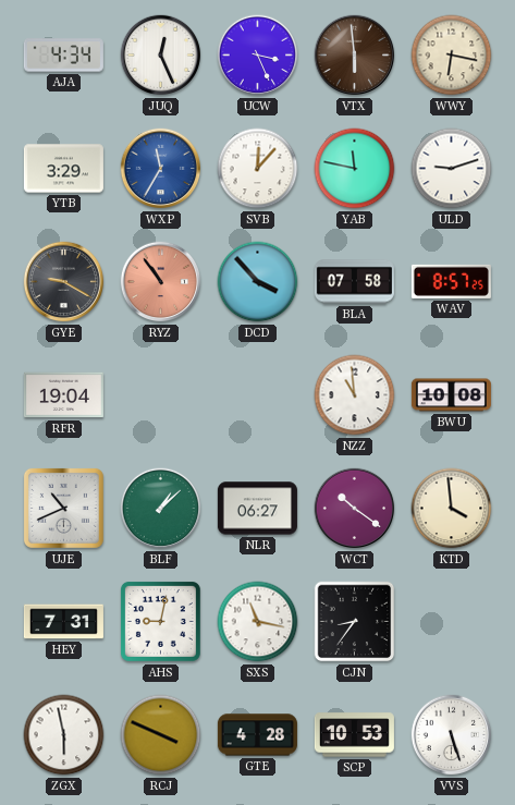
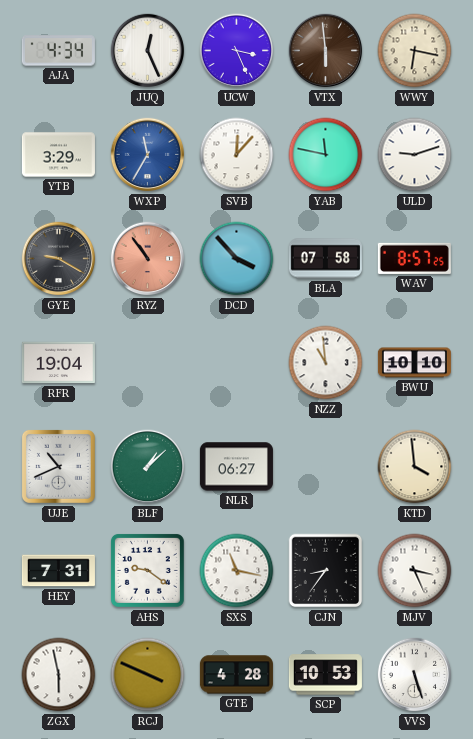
BWU: 10:08 -> 10:10
WCT: 10:21 -> none
AHS: 9:02 -> 9:21
MJV: none -> 3:26
